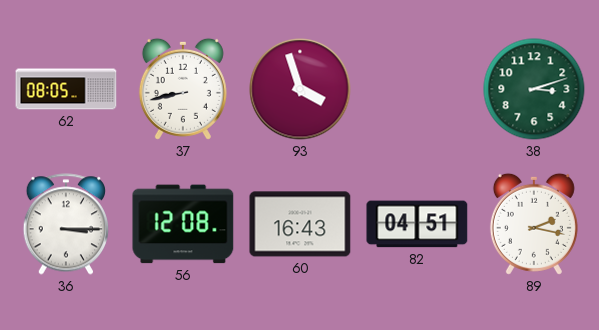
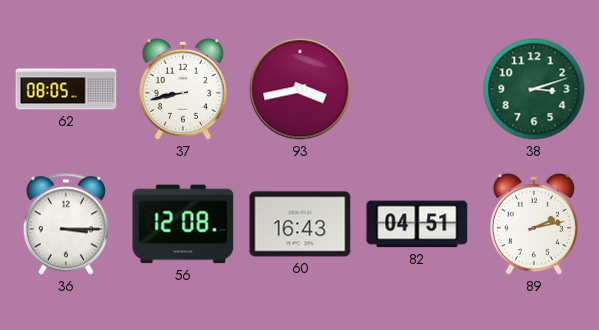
93: 3:57 -> 3:43
89: 2:17 -> 2:13
